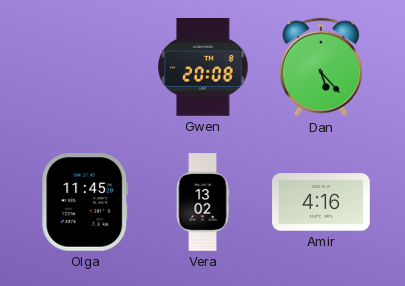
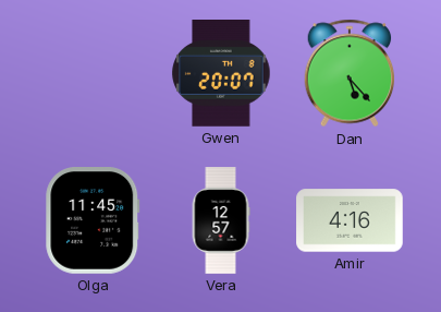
Gwen: 20:08 -> 20:07
Vera: 13:02 -> 12:57
